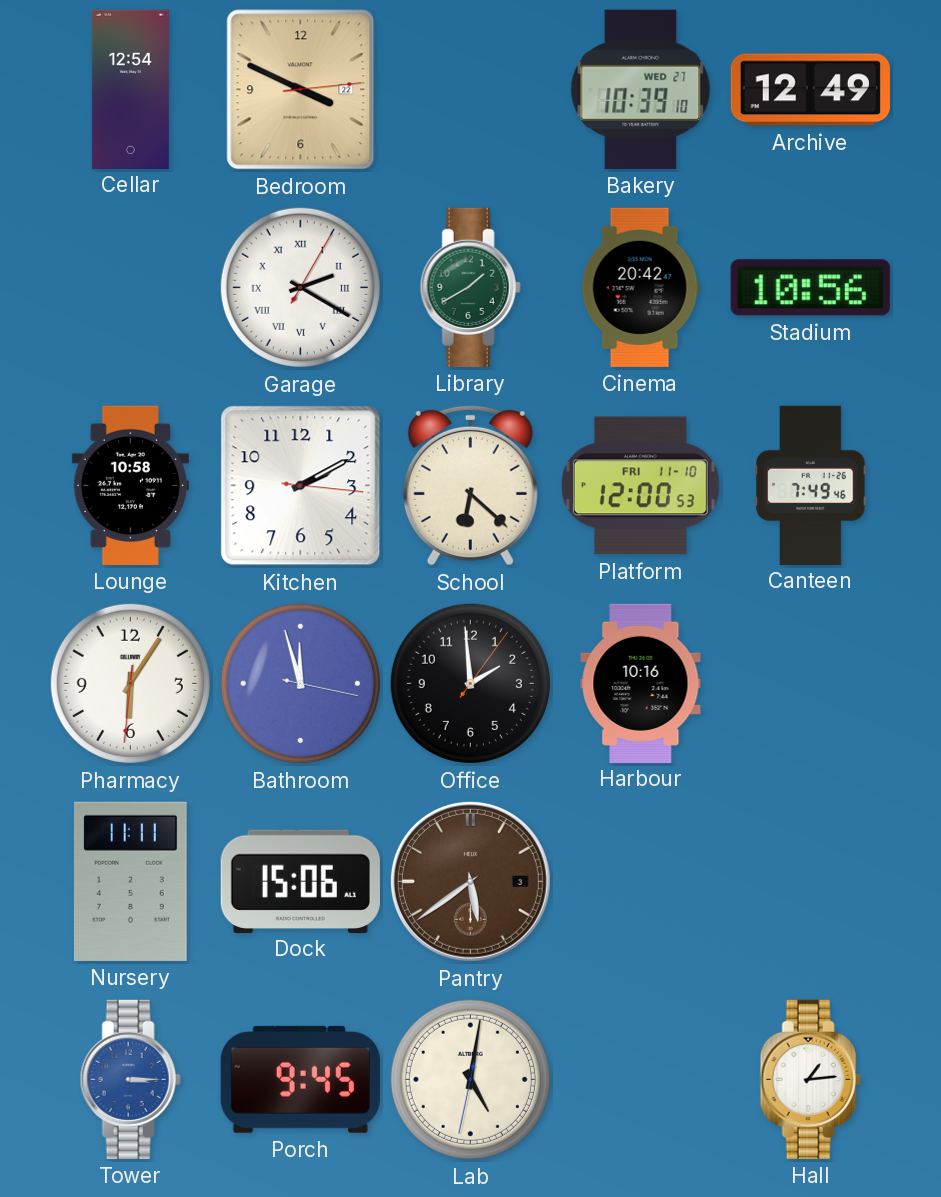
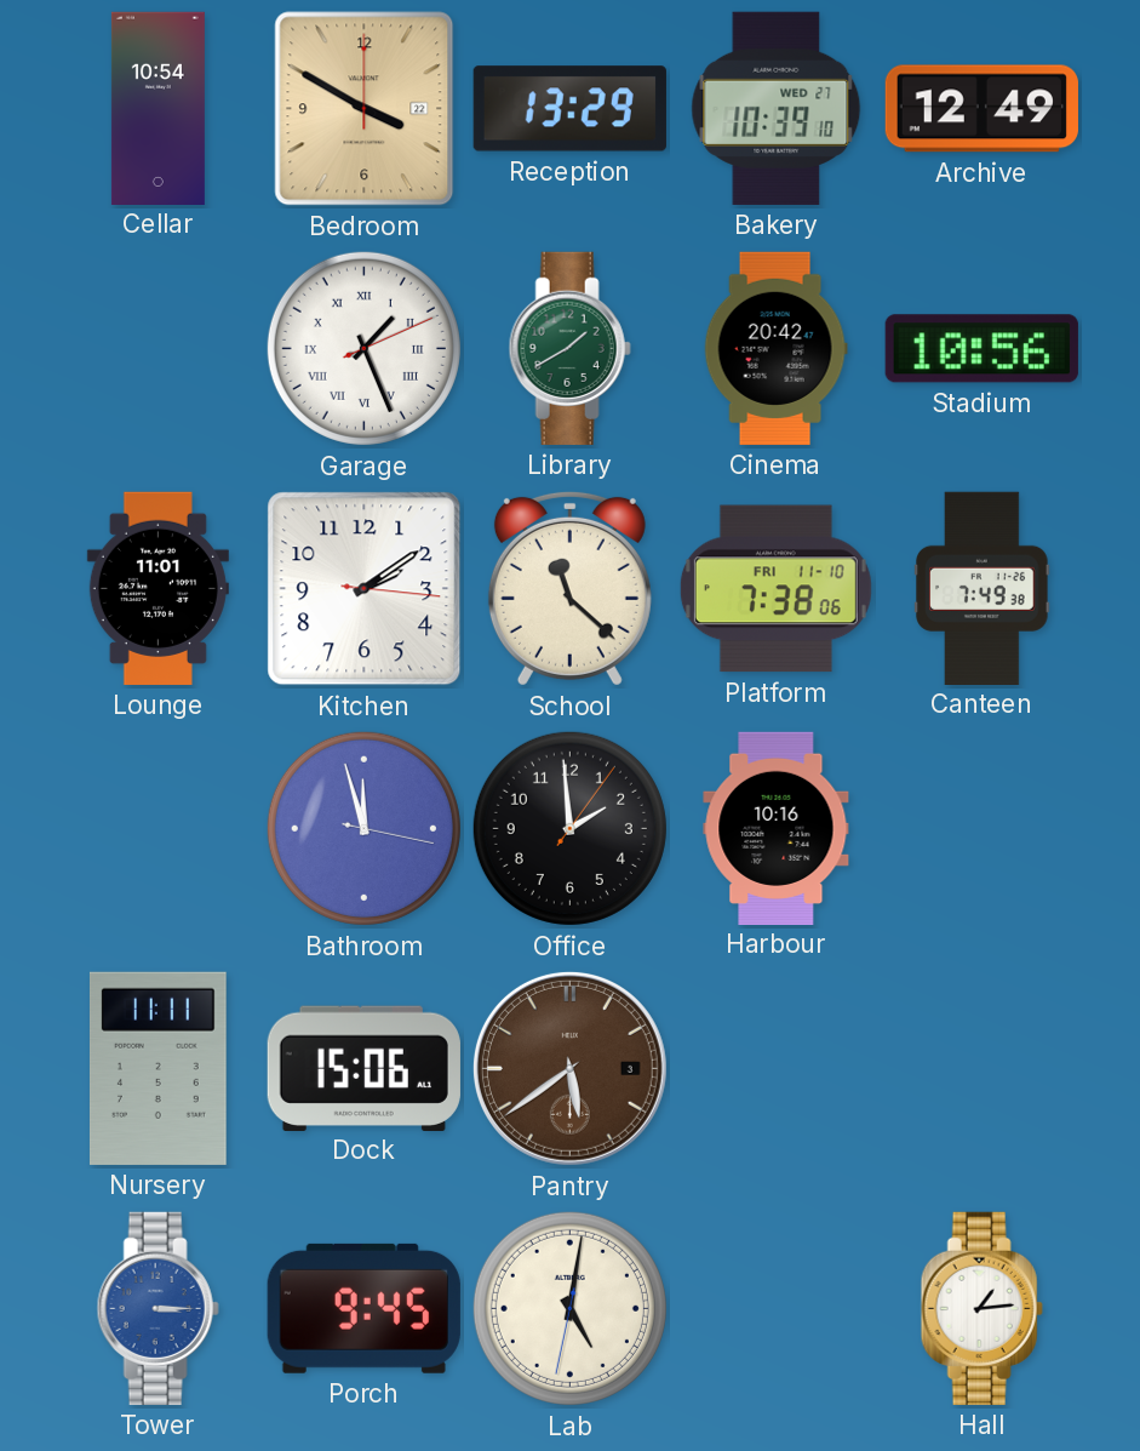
Cellar: 12:54 -> 10:54
Bedroom: 3:49 -> 3:50
Reception: none -> 13:29
Garage: 2:20 -> 1:26
Lounge: 10:58 -> 11:01
Kitchen: 2:10 -> 2:09
School: 6:22 -> 11:22
Platform: 12:00 -> 7:38
Canteen: 7:49:46 -> 7:49:38
Pharmacy: 6:05 -> none
